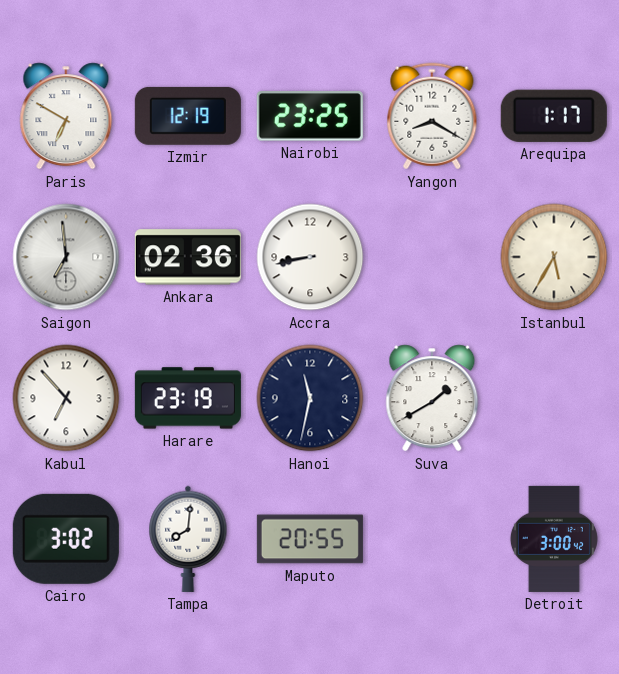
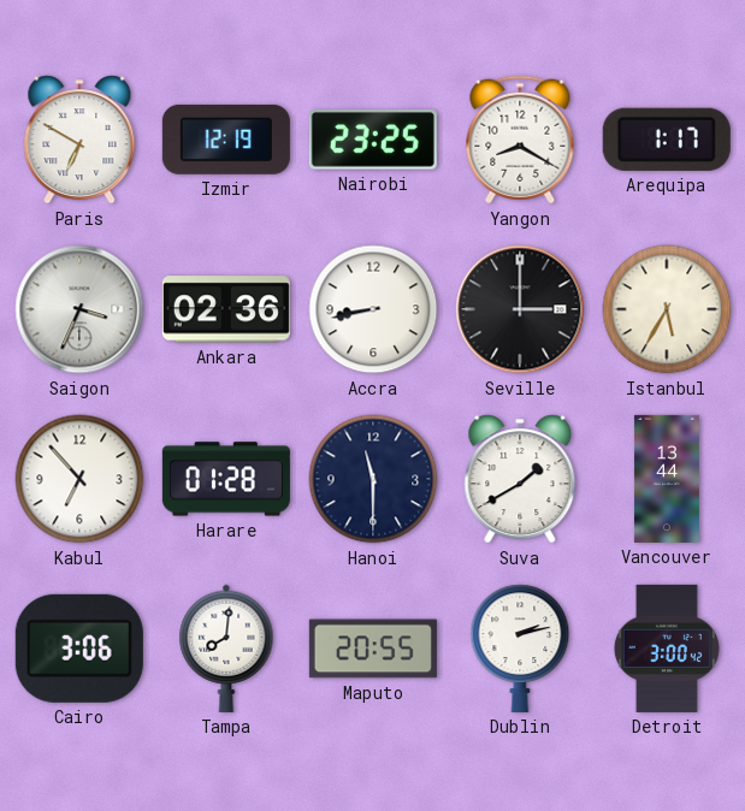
Saigon: 6:59 -> 3:34
Seville: none -> 3:00
Harare: 23:19 -> 01:28
Hanoi: 11:32 -> 11:30
Vancouver: none -> 13:44
Cairo: 3:02 -> 3:06
Dublin: none -> 2:13
